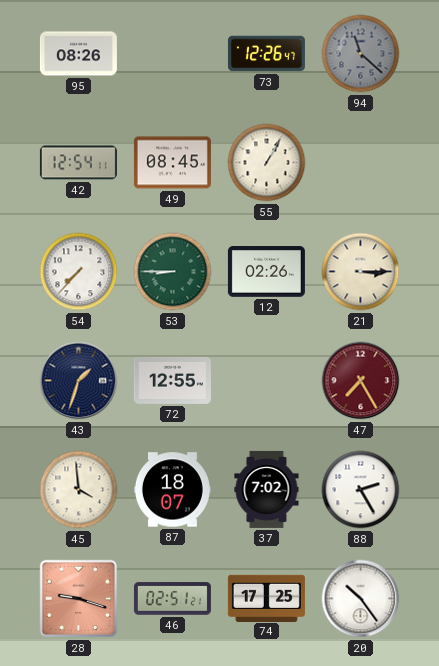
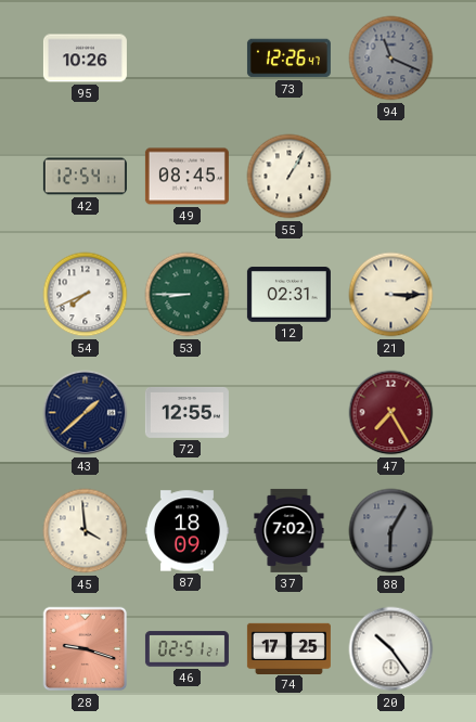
95: 08:26 -> 10:26
94: 11:22 -> 11:19
54: 7:37 -> 7:41
12: 02:26 -> 02:31
43: 1:33 -> 1:38
87: 18:07 -> 18:09
88: 2:25 -> 6:05
88 dial: white -> grey
